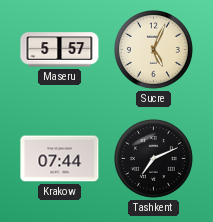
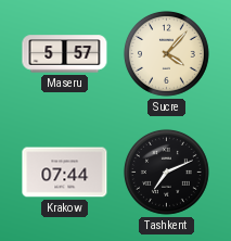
Sucre: 5:04 -> 4:07
